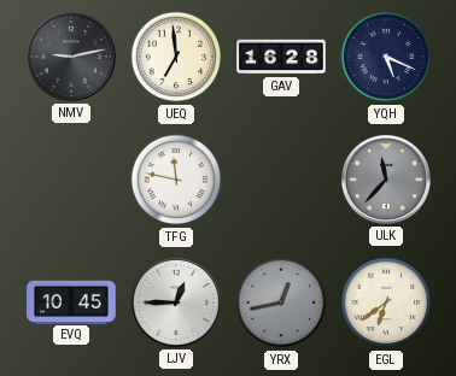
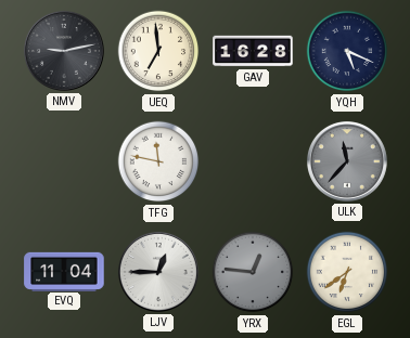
EVQ: 10:45 -> 11:04
YRX: 12:43 -> 12:46
